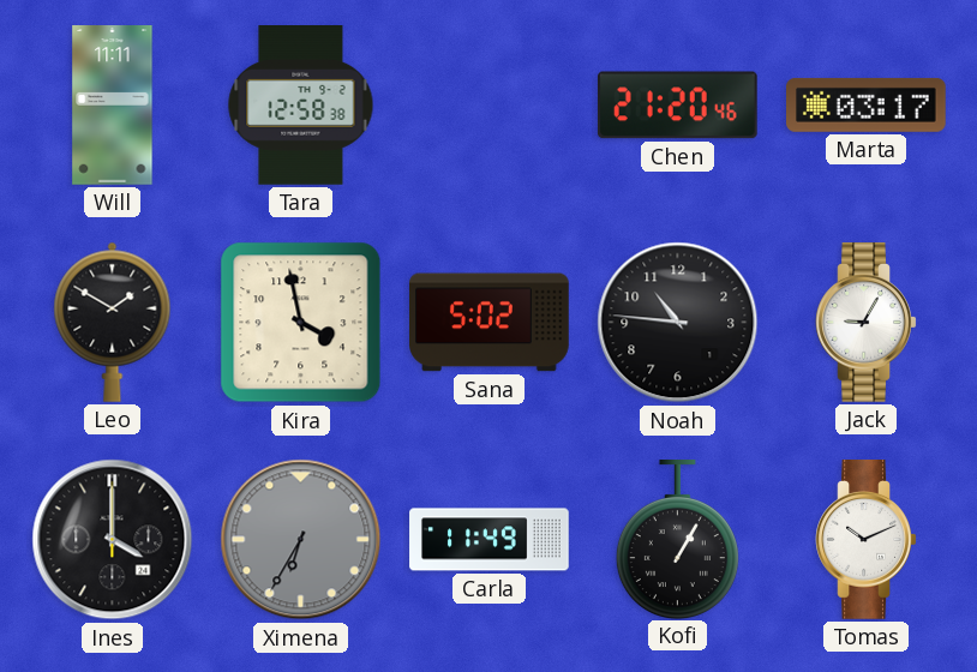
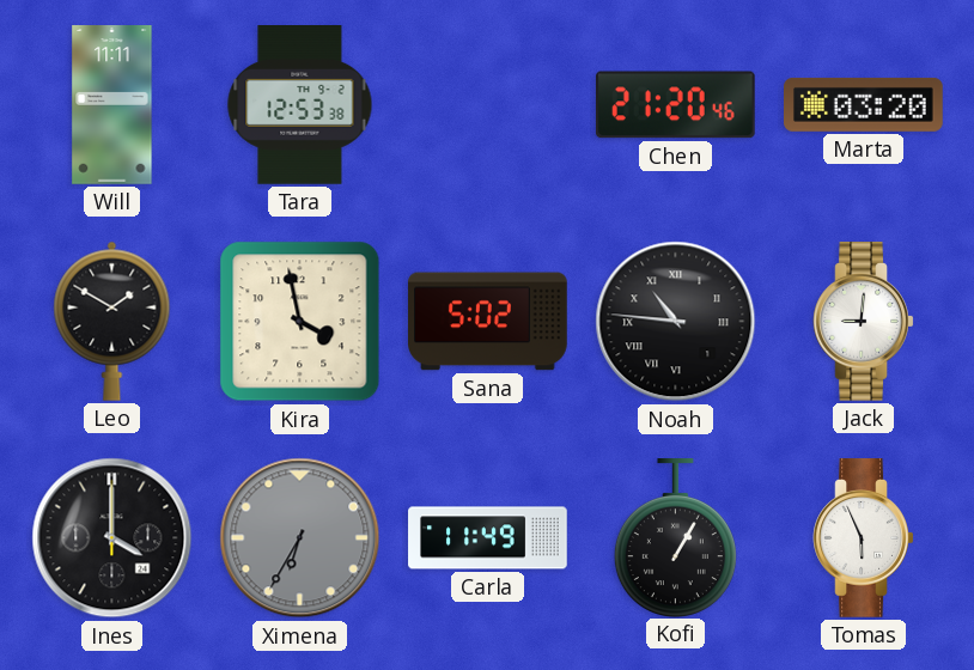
Tara: 12:58 -> 12:53
Marta: 03:17 -> 03:20
Noah numerals: Arabic -> Roman
Jack: 9:05 -> 9:01
Tomas: 10:11 -> 5:56
